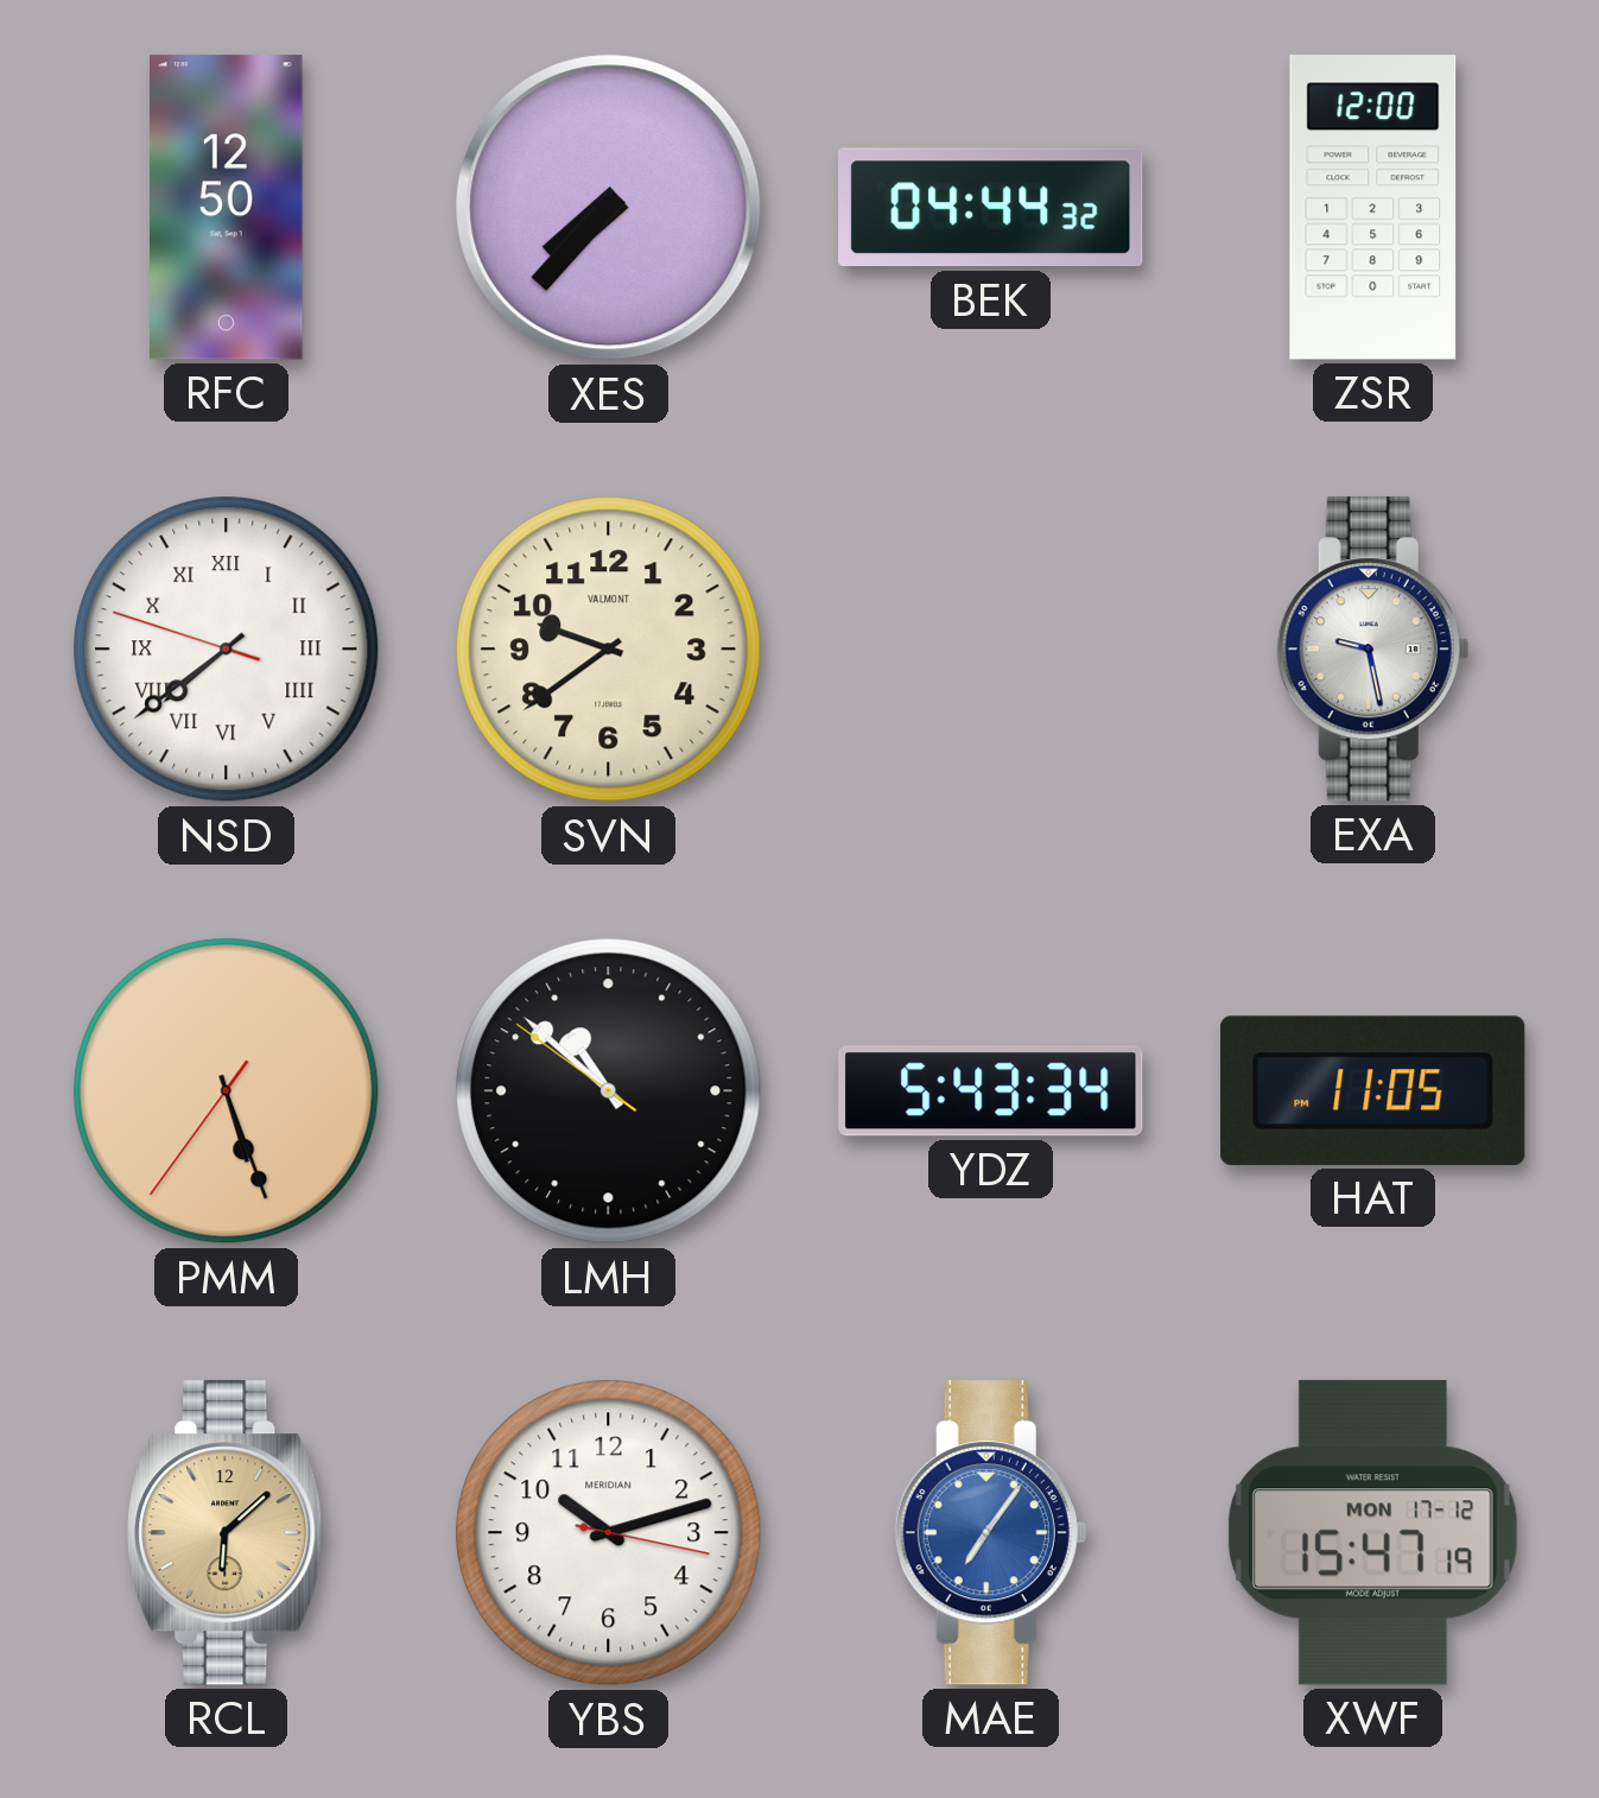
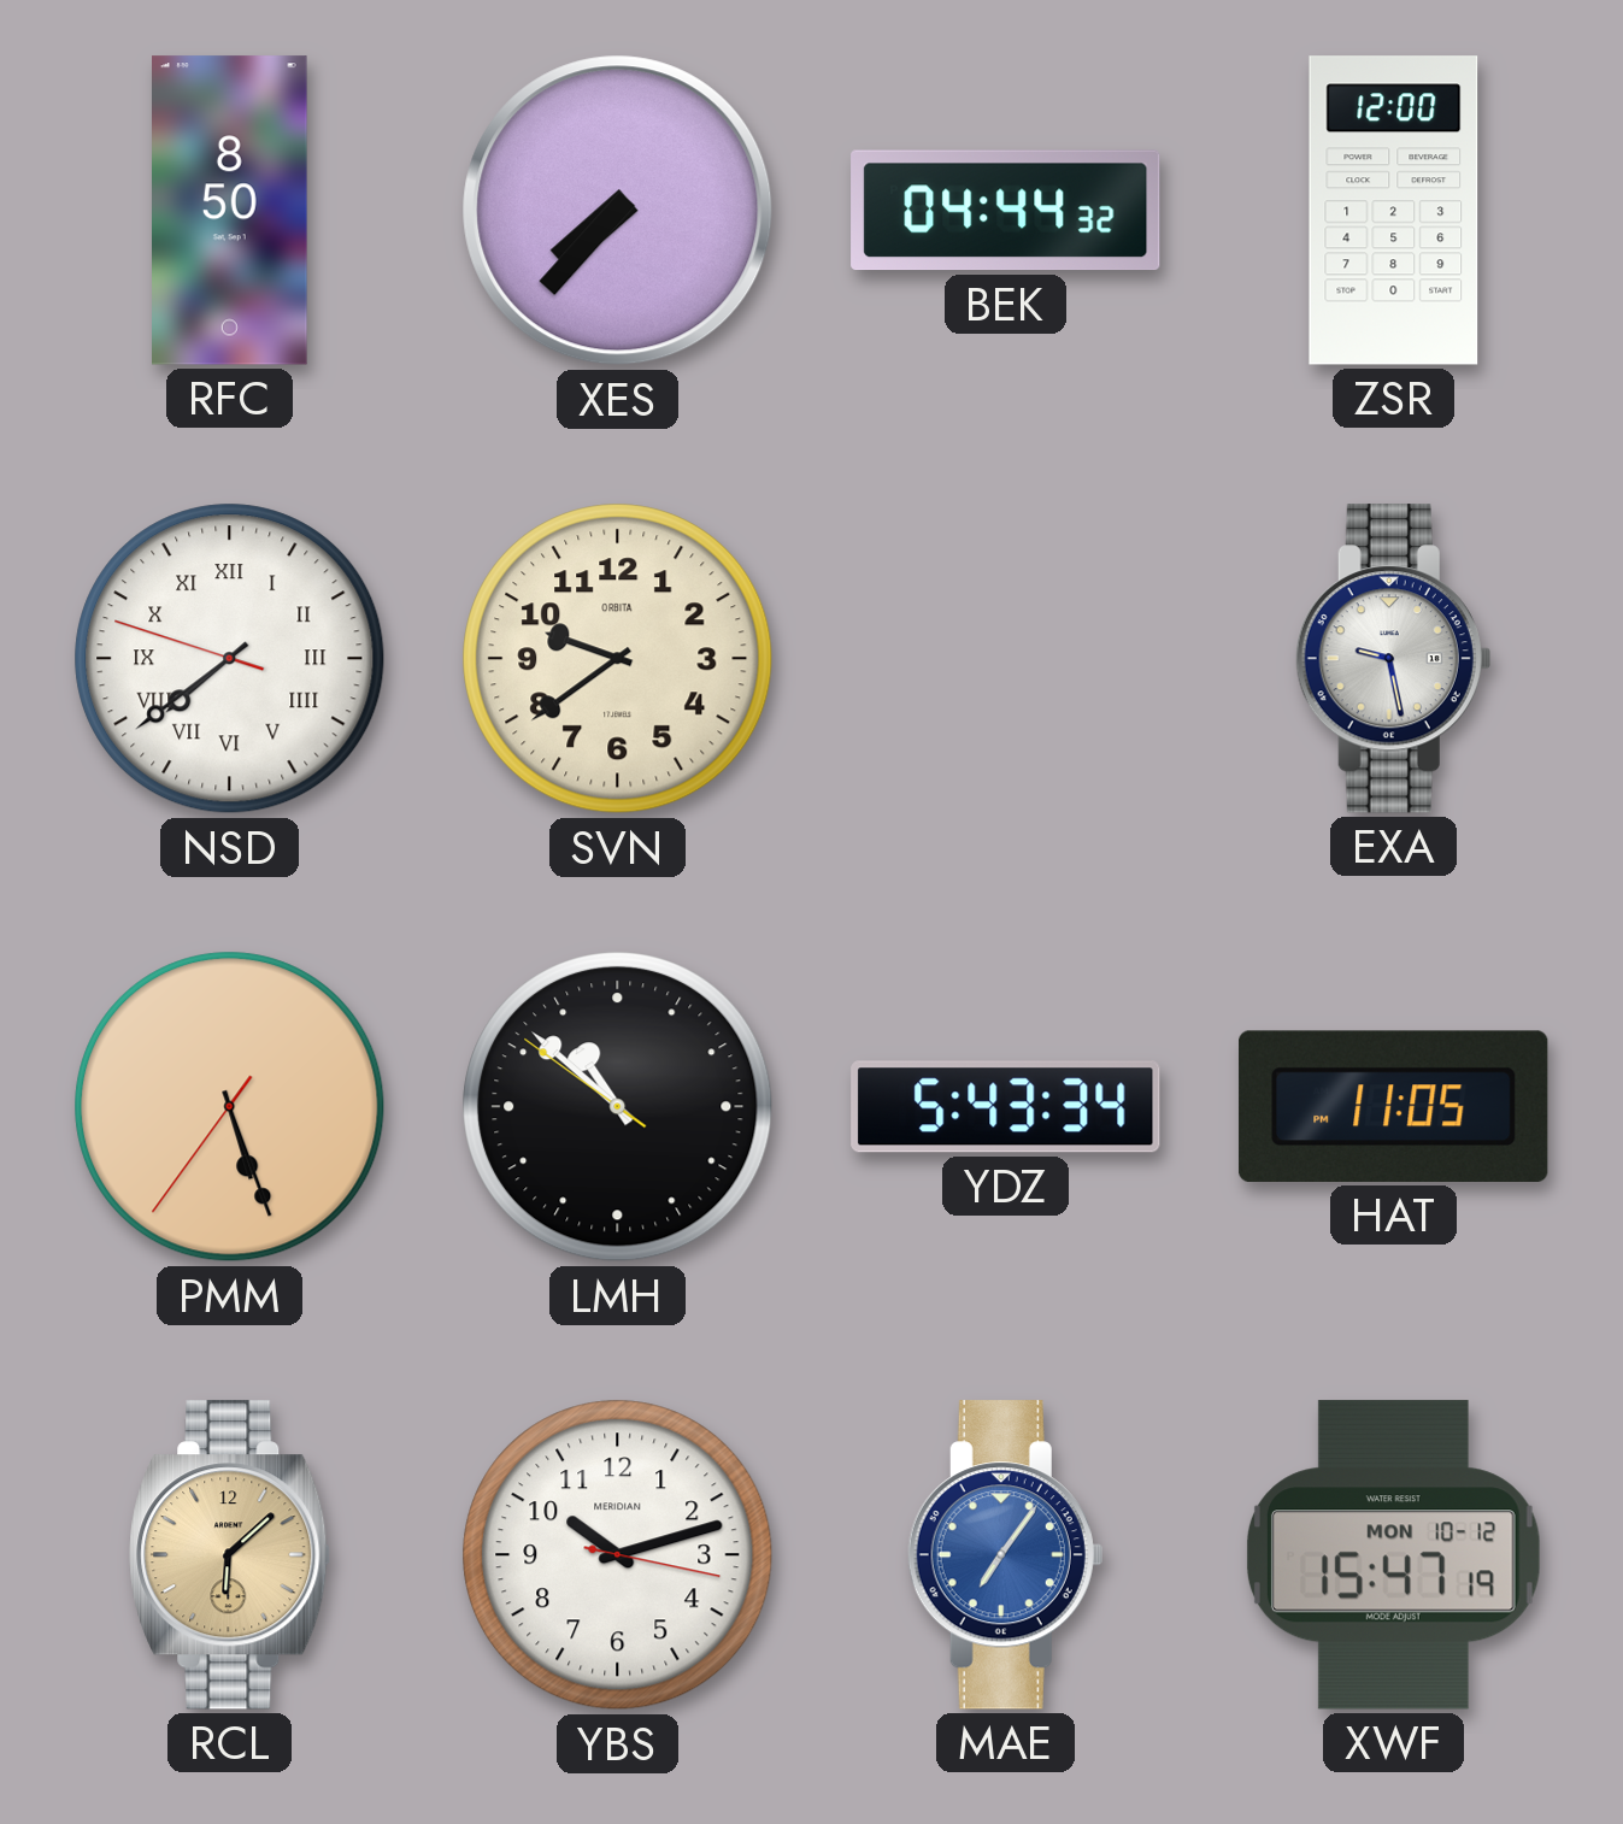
RFC: 12:50 -> 8:50
SVN brand: VALMONT -> ORBITA
XWF date: MON 17-12 -> MON 10-12
